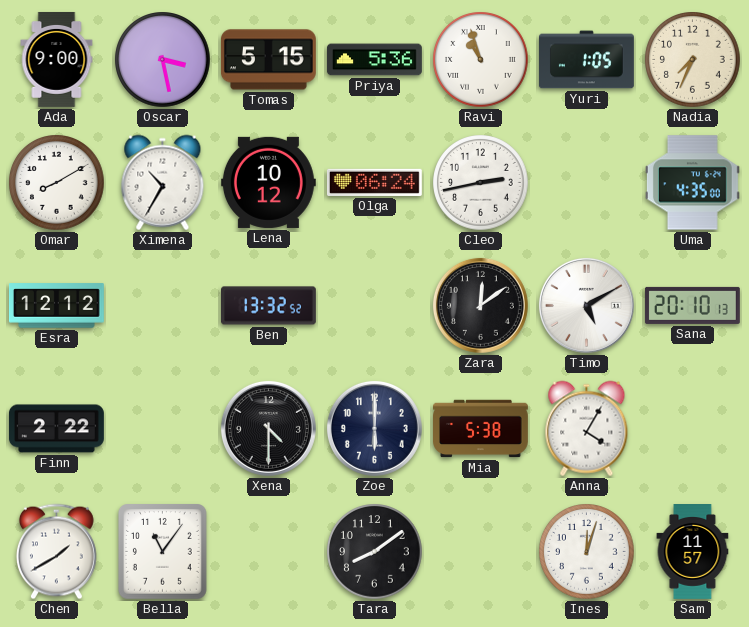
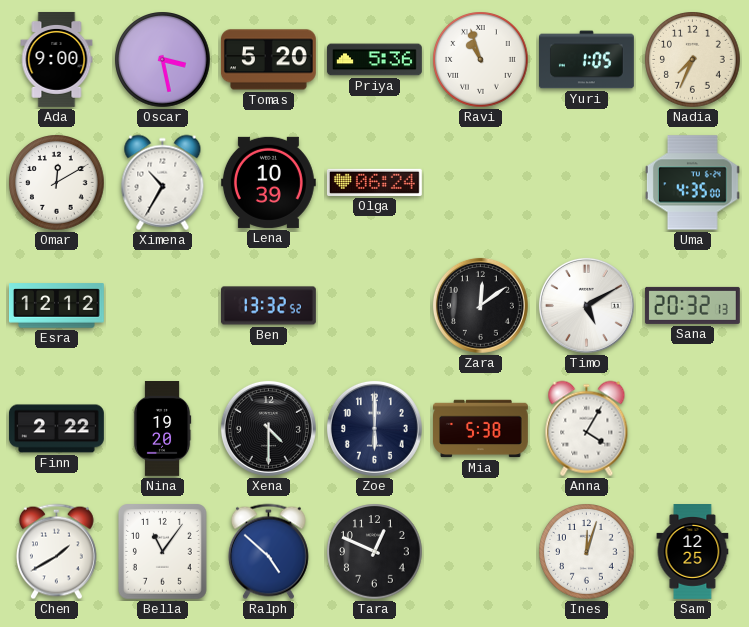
Tomas: 5:15 -> 5:20
Omar: 8:10 -> 12:10
Lena: 10:12 -> 10:39
Cleo: 2:43 -> none
Sana: 20:10 -> 20:32
Nina: none -> 19:20
Ralph: none -> 4:52
Tara: 8:09 -> 12:49
Sam: 11:57 -> 12:25
